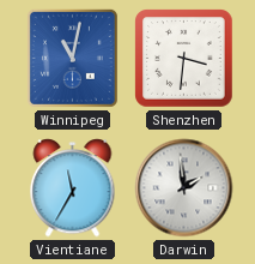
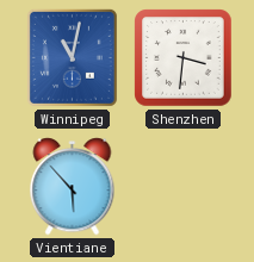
Vientiane: 11:35 -> 5:53
Darwin: 1:59 -> none
